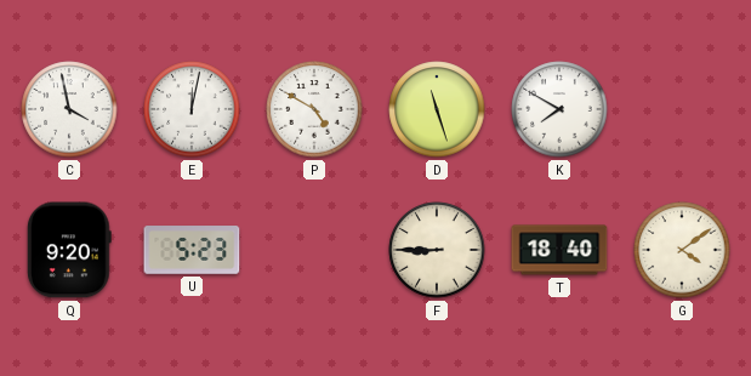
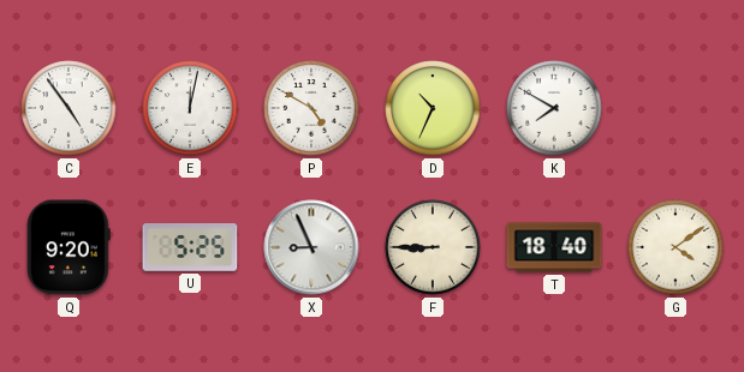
C: 3:58 -> 4:54
D: 11:27 -> 10:34
U: 5:23 -> 5:25
X: none -> 8:56
